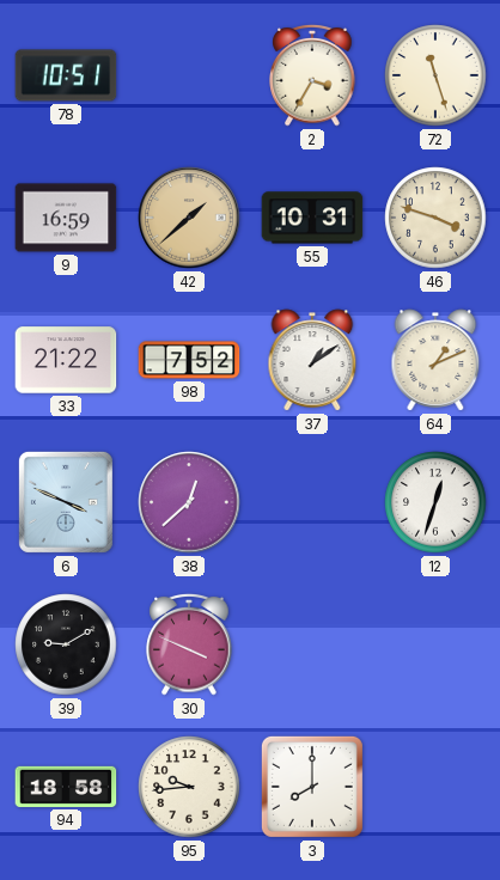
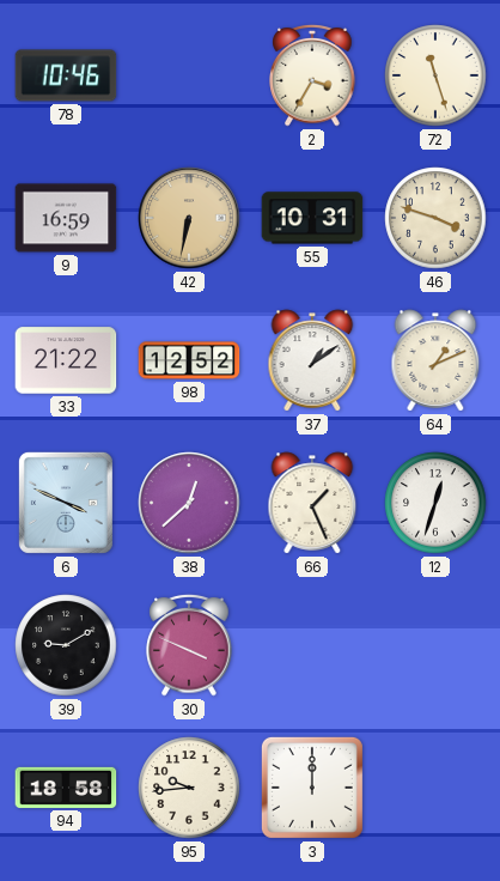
78: 10:51 -> 10:46
42: 1:38 -> 6:32
98: 7:52 -> 12:52
66: none -> 1:26
3: 8:00 -> 12:00
